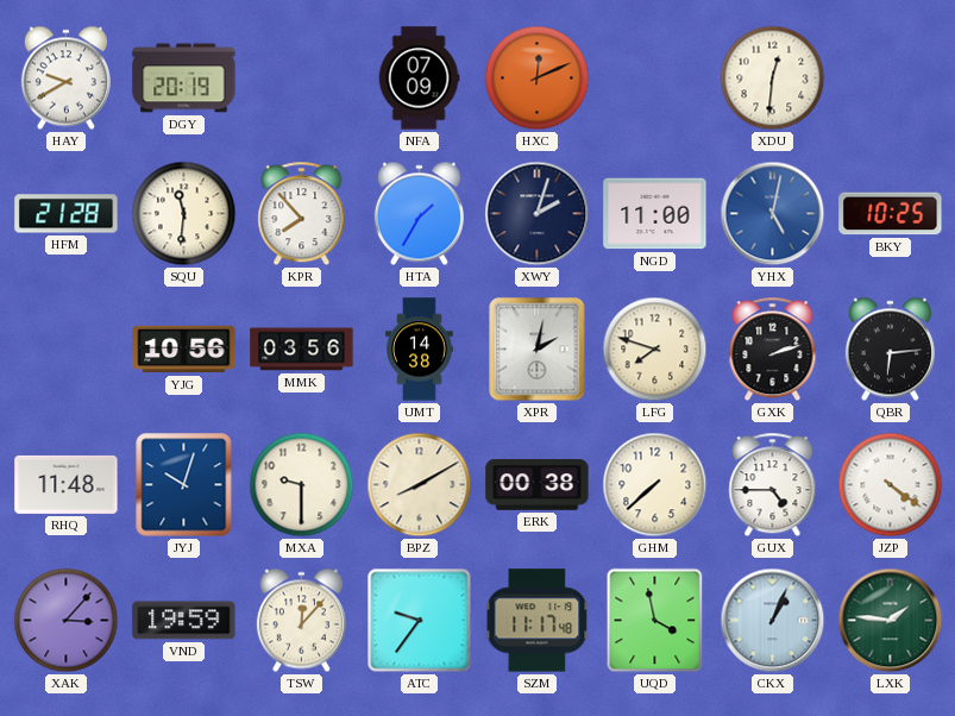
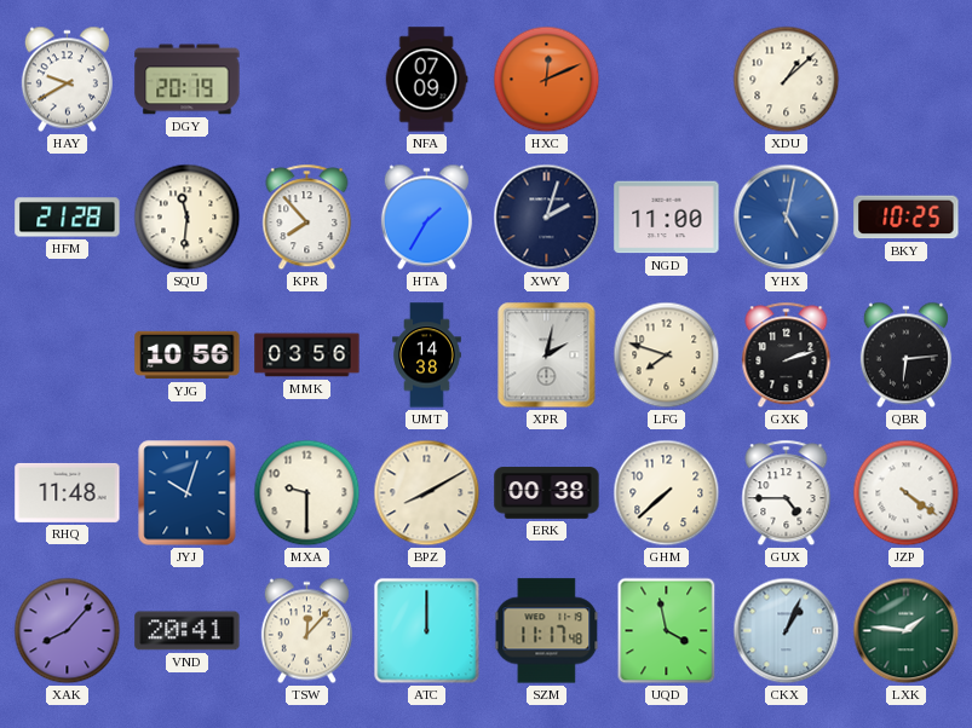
XDU: 12:31 -> 1:08
XAK: 3:07 -> 8:07
VND: 19:59 -> 20:41
ATC: 9:36 -> 12:00
